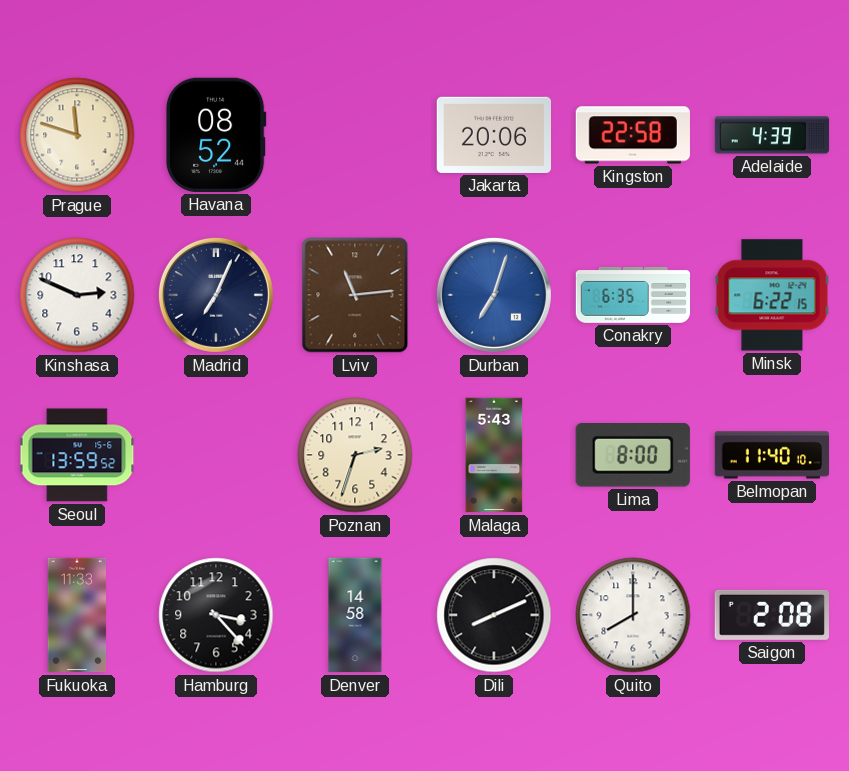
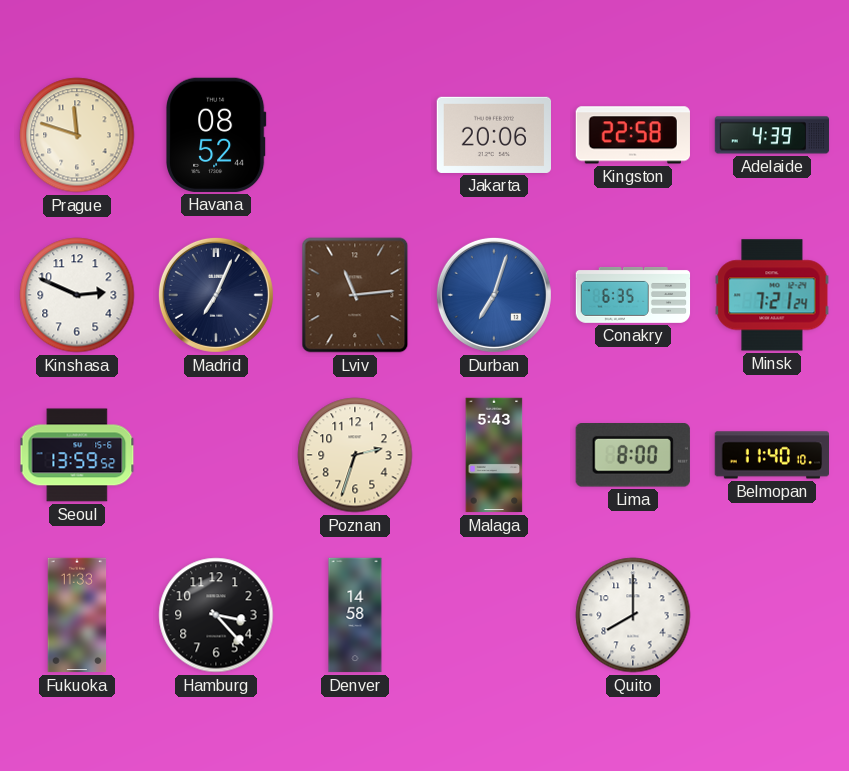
Minsk: 6:22 -> 7:21
Dili: 8:11 -> none
Saigon: 2:08 -> none
